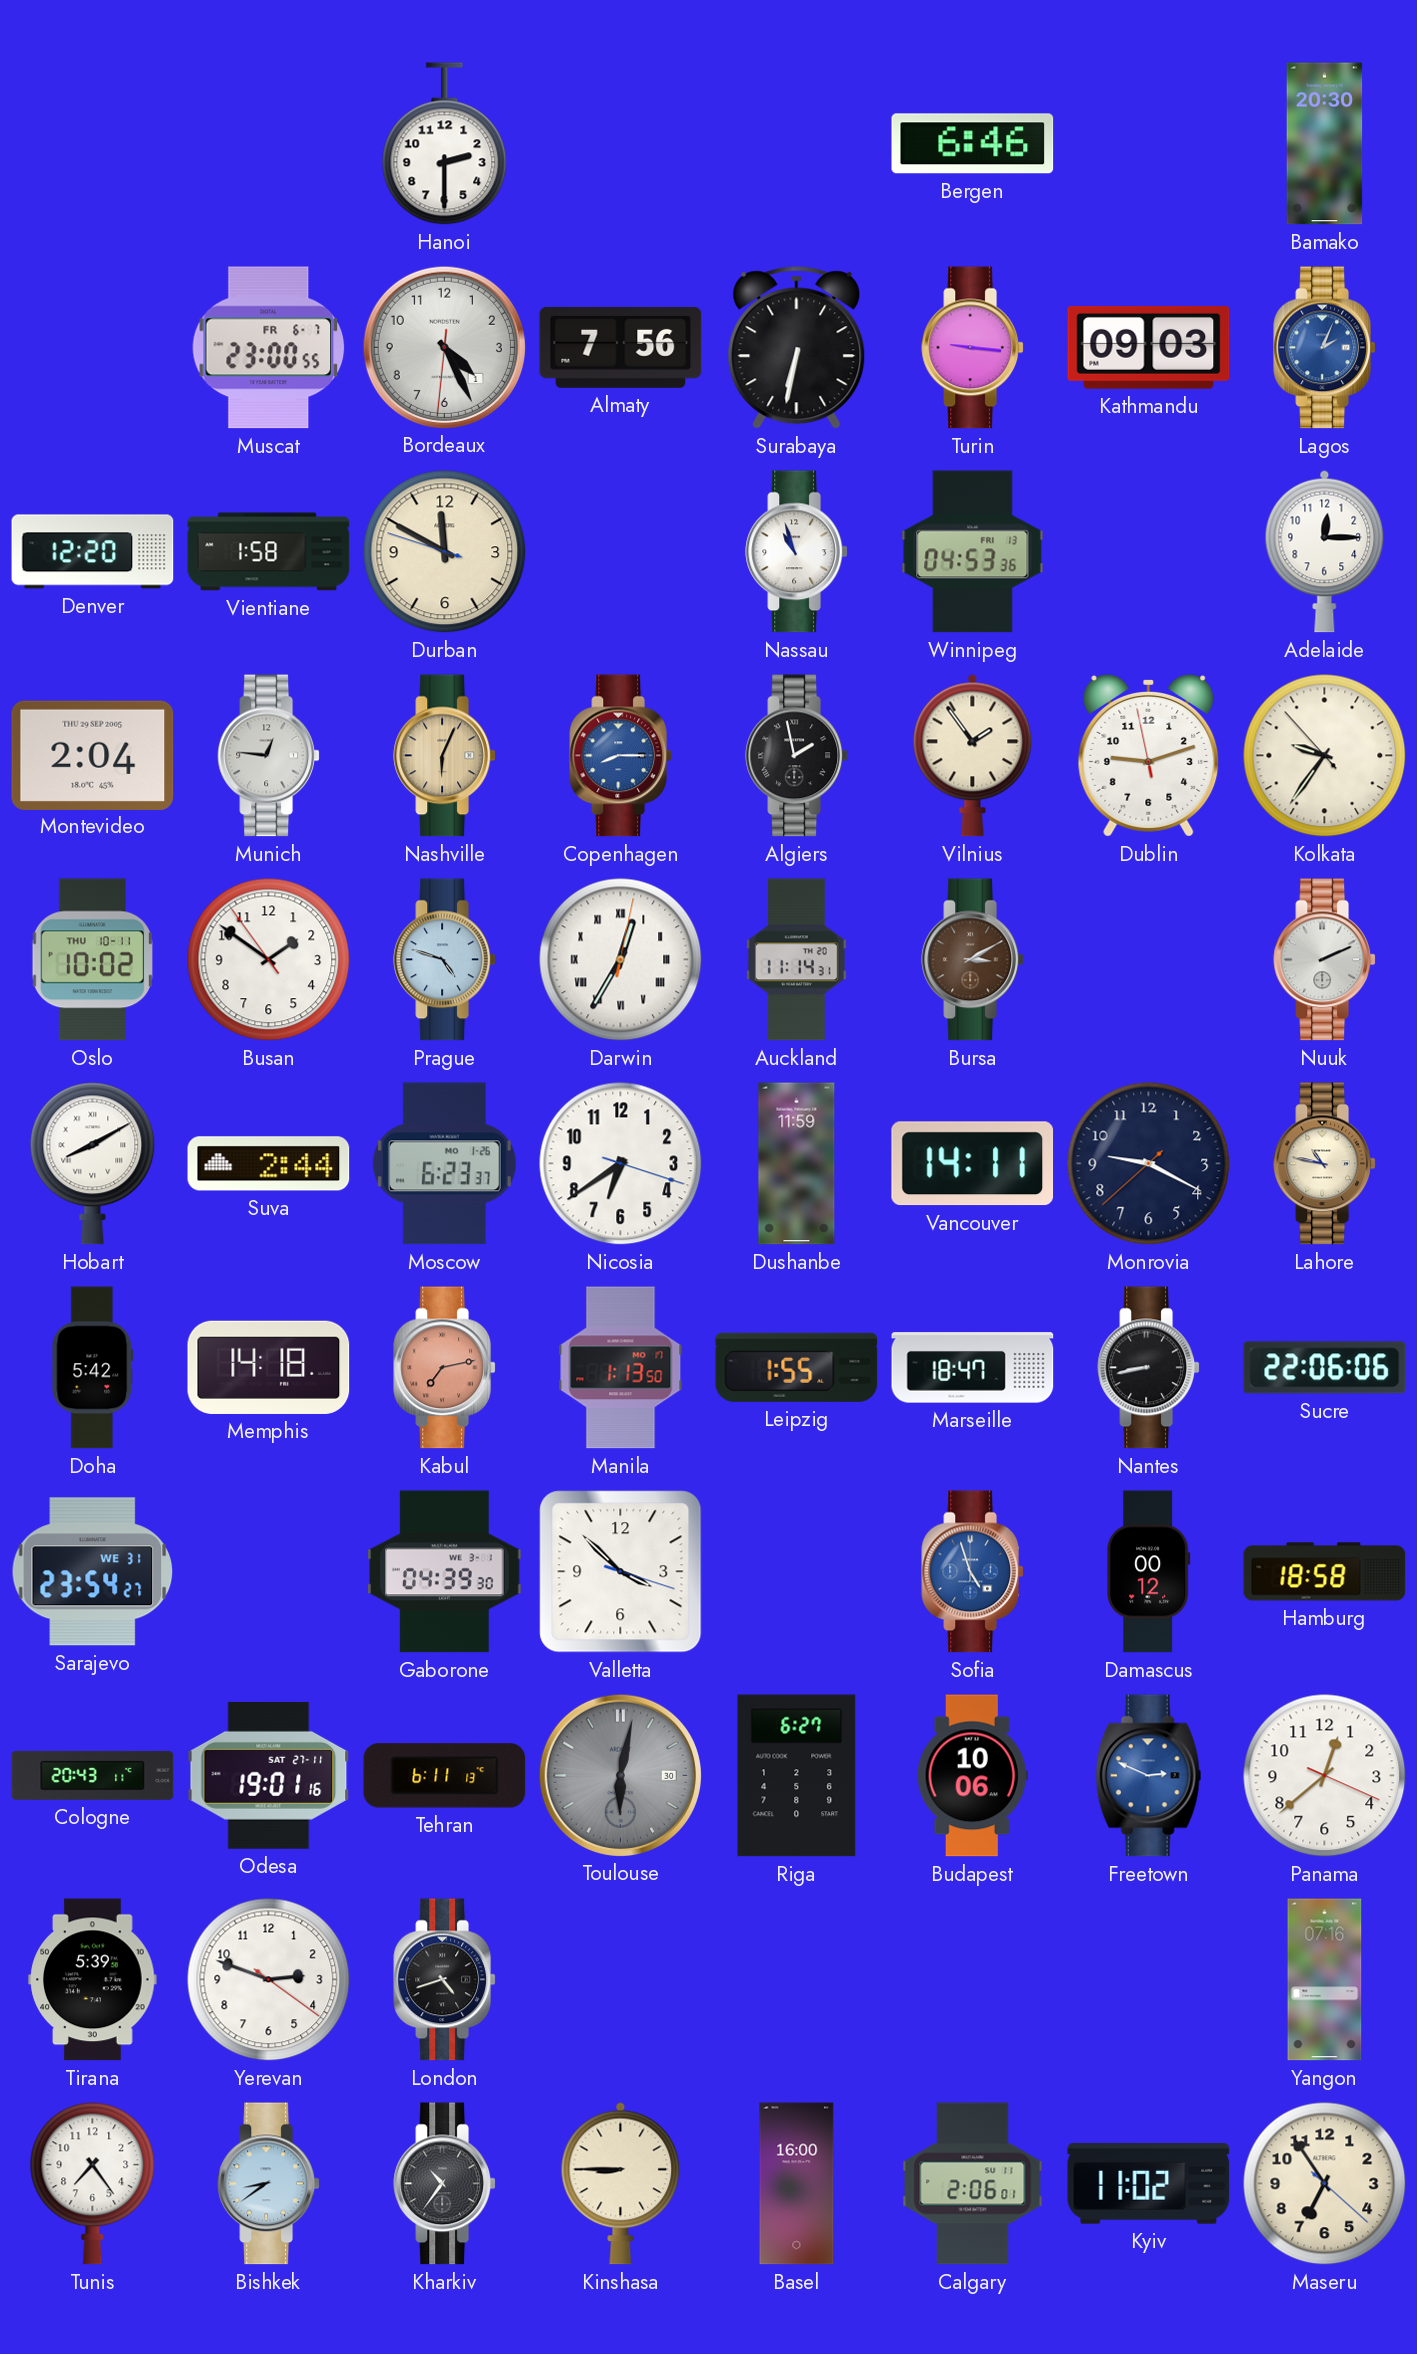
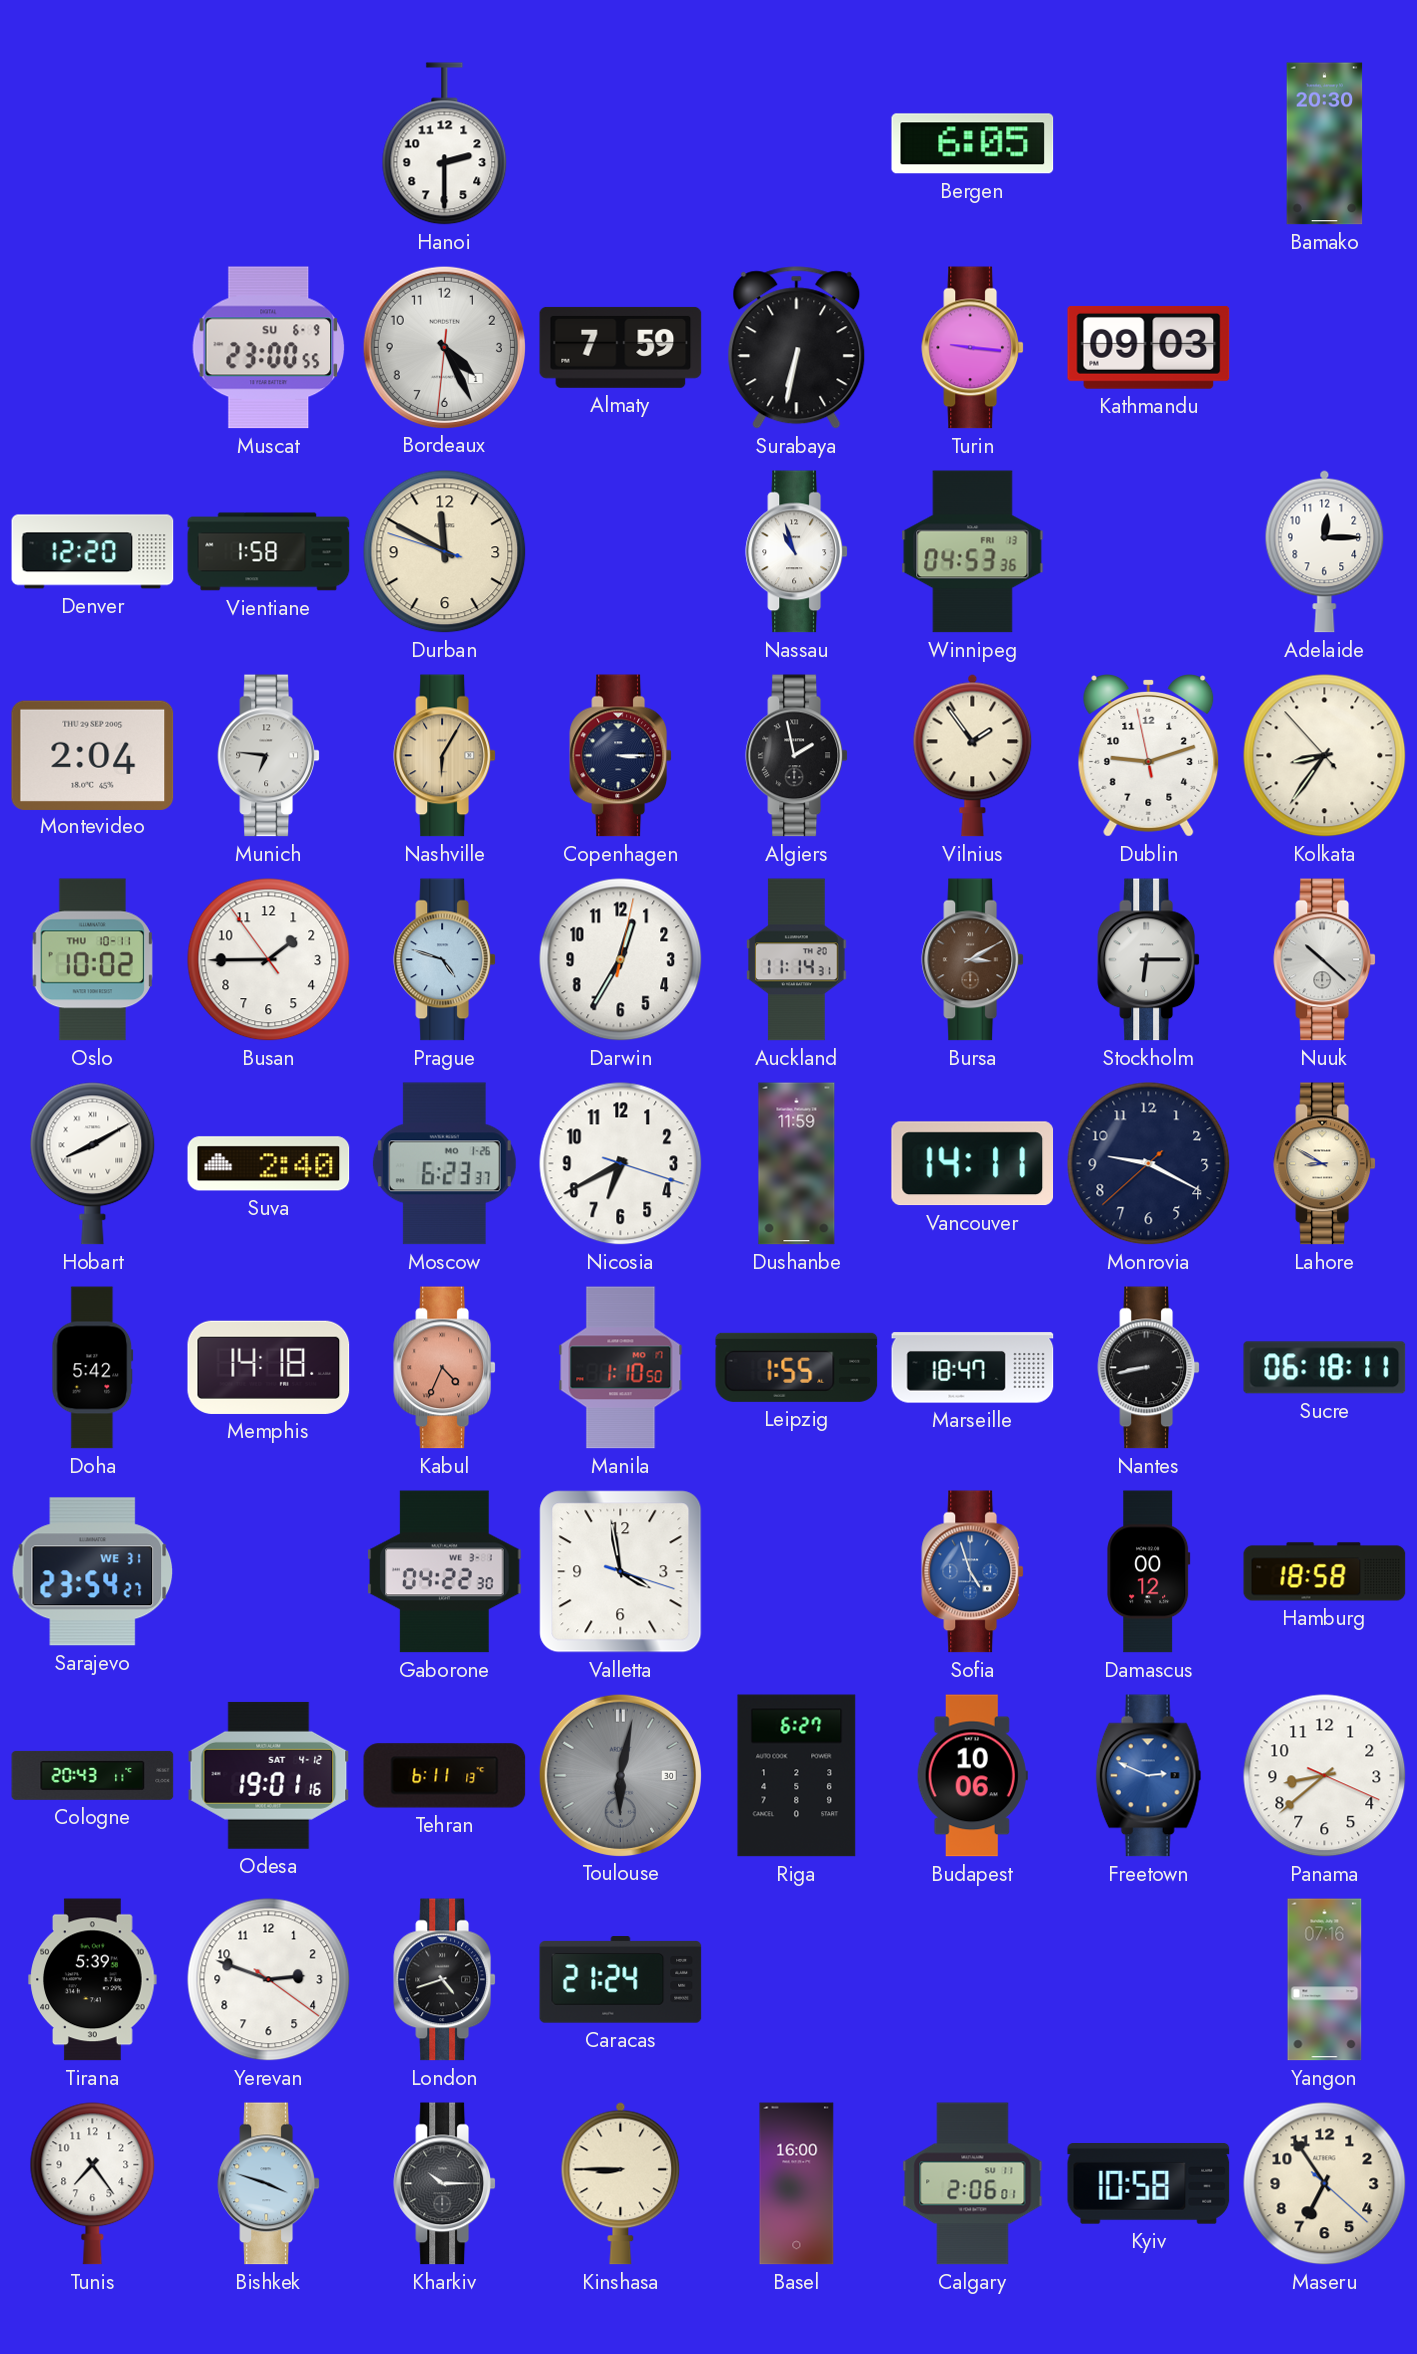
Bergen: 6:46 -> 6:05
Muscat date: FR 6-7 -> SU 6-9
Almaty: 7:56 -> 7:59
Lagos: 2:04 -> none
Munich: 12:46 -> 6:46
Nashville: 6:04 -> 6:05
Copenhagen: 8:15 -> 3:15
Copenhagen dial: blue -> navy
Kolkata: 9:35 -> 8:35
Busan: 1:50 -> 1:44
Darwin numerals: Roman -> Arabic
Stockholm: none -> 6:15
Nuuk: 2:11 -> 10:22
Suva: 2:44 -> 2:40
Nicosia: 6:39 -> 6:40
Lahore: 10:47 -> 8:50
Kabul: 7:13 -> 4:34
Manila: 1:13 -> 1:10
Sucre: 22:06 -> 06:18
Gaborone: 04:39 -> 04:22
Valletta: 3:52 -> 3:58
Odesa date: SAT 27-11 -> SAT 4-12
Panama: 12:38 -> 8:38
Caracas: none -> 21:24
Bishkek: 8:39 -> 3:48
Kharkiv: 10:36 -> 10:15
Kyiv: 11:02 -> 10:58
